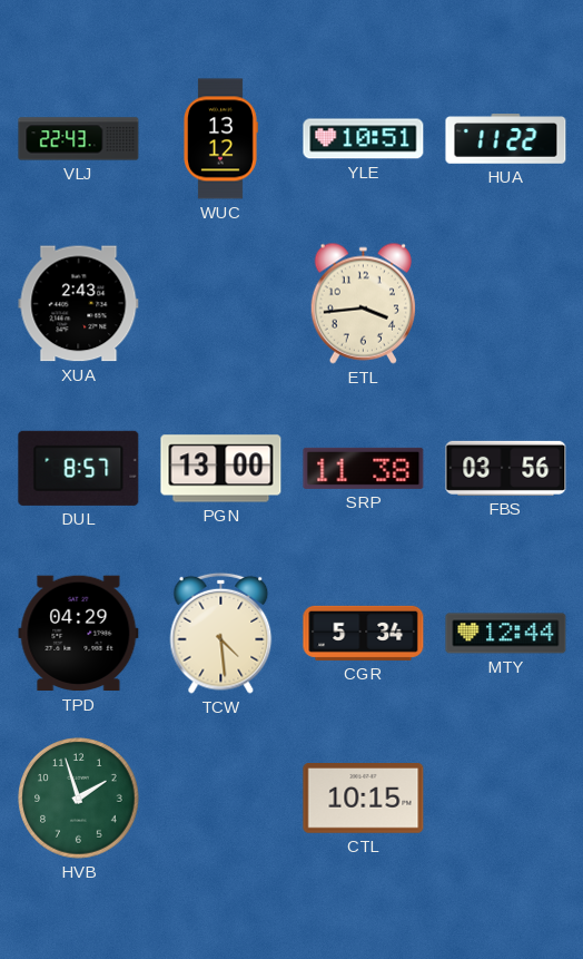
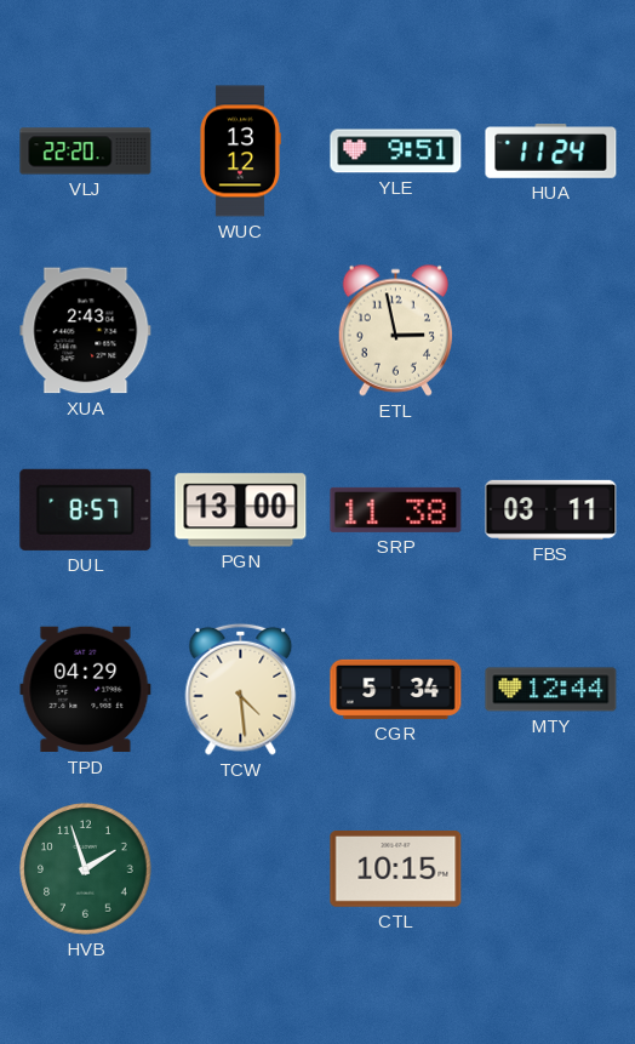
VLJ: 22:43 -> 22:20
YLE: 10:51 -> 9:51
HUA: 11:22 -> 11:24
ETL: 3:44 -> 2:58
FBS: 03:56 -> 03:11
